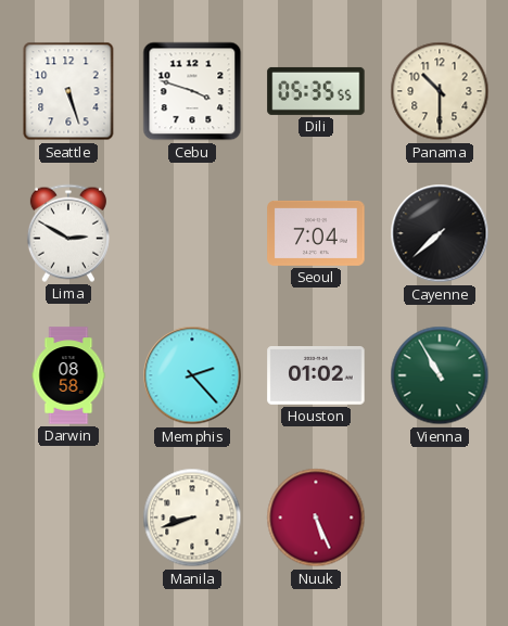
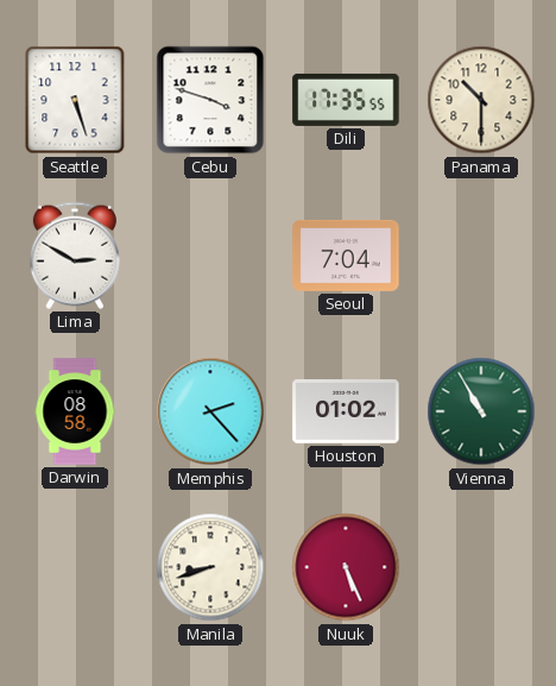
Dili: 05:35 -> 17:35
Cayenne: 7:38 -> none
